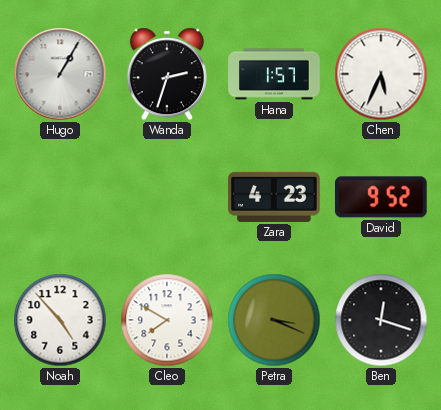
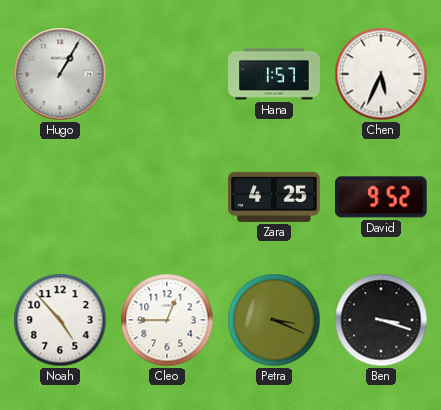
Wanda: 2:33 -> none
Zara: 4:23 -> 4:25
Cleo: 7:50 -> 12:45
Ben: 12:18 -> 3:18
